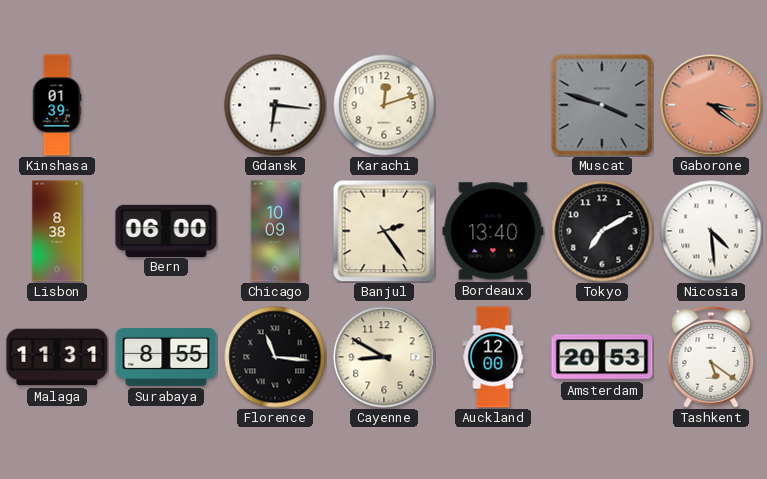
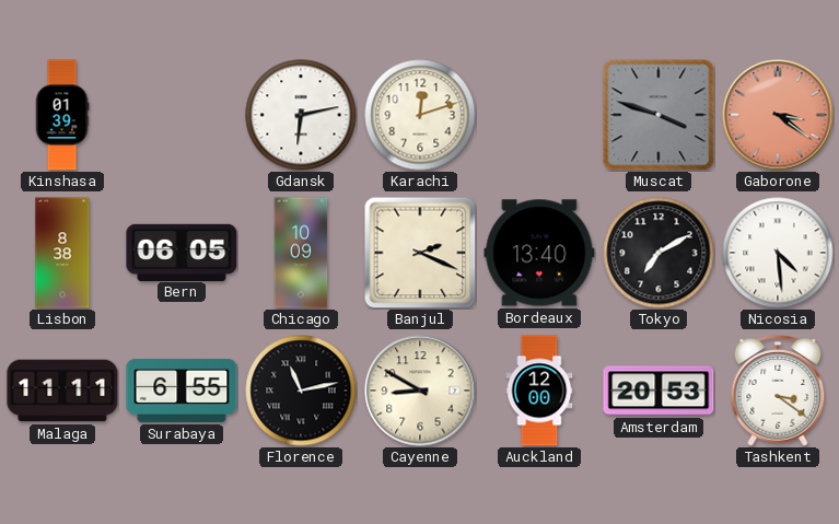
Gdansk: 6:16 -> 6:13
Bern: 06:00 -> 06:05
Banjul: 2:24 -> 2:19
Malaga: 11:31 -> 11:11
Surabaya: 8:55 -> 6:55
Florence: 11:16 -> 11:13
Tashkent: 5:21 -> 3:21
